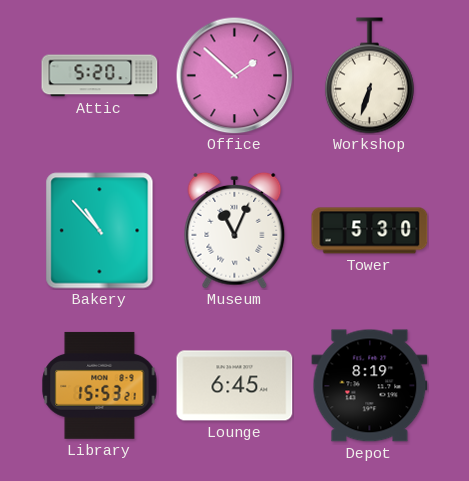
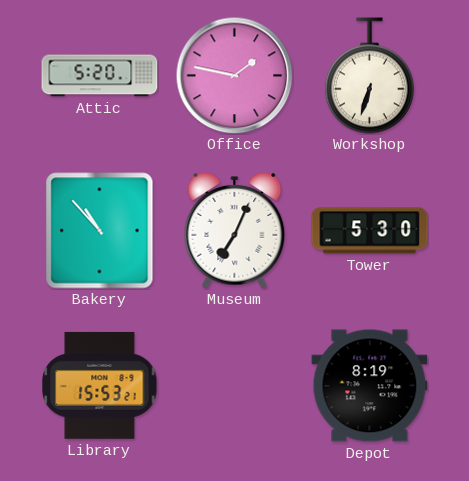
Office: 1:52 -> 1:47
Museum: 11:04 -> 7:04
Lounge: 6:45 -> none
